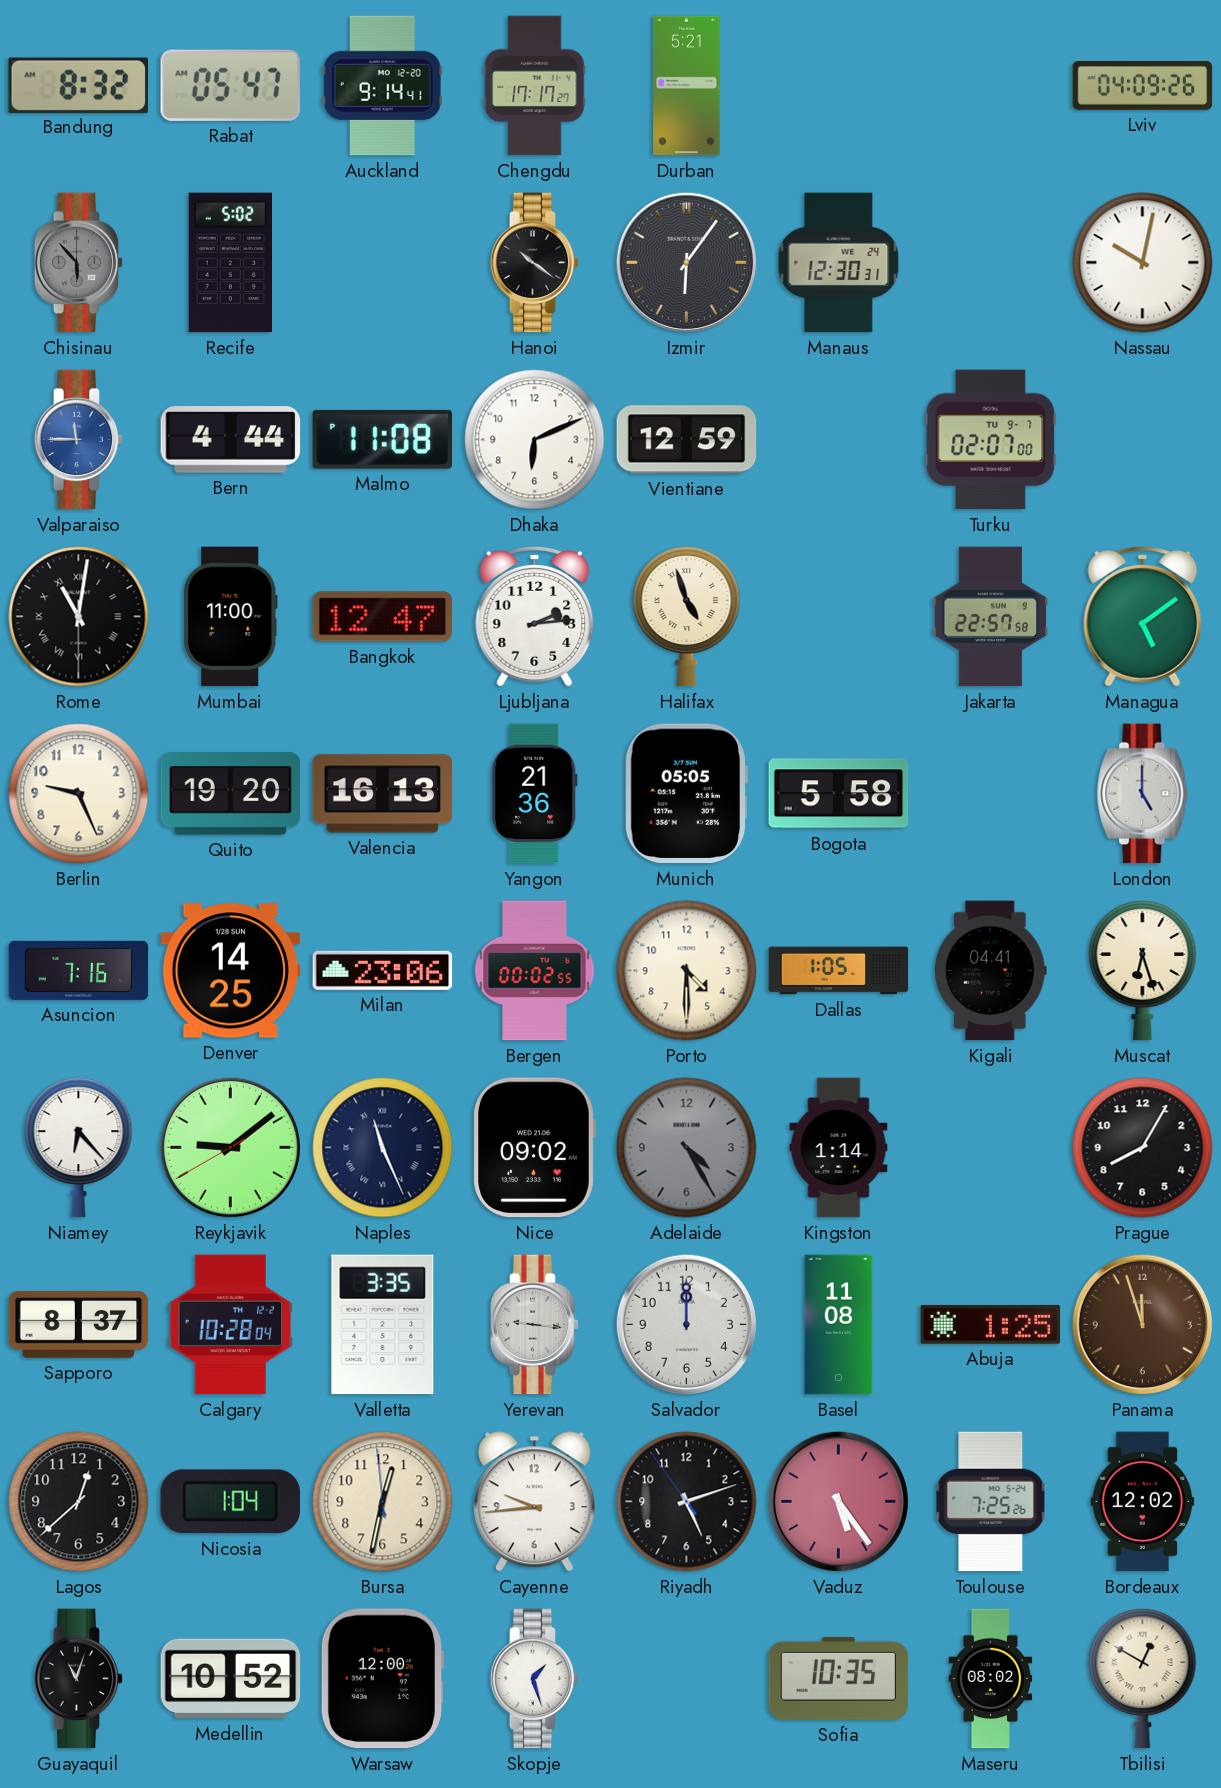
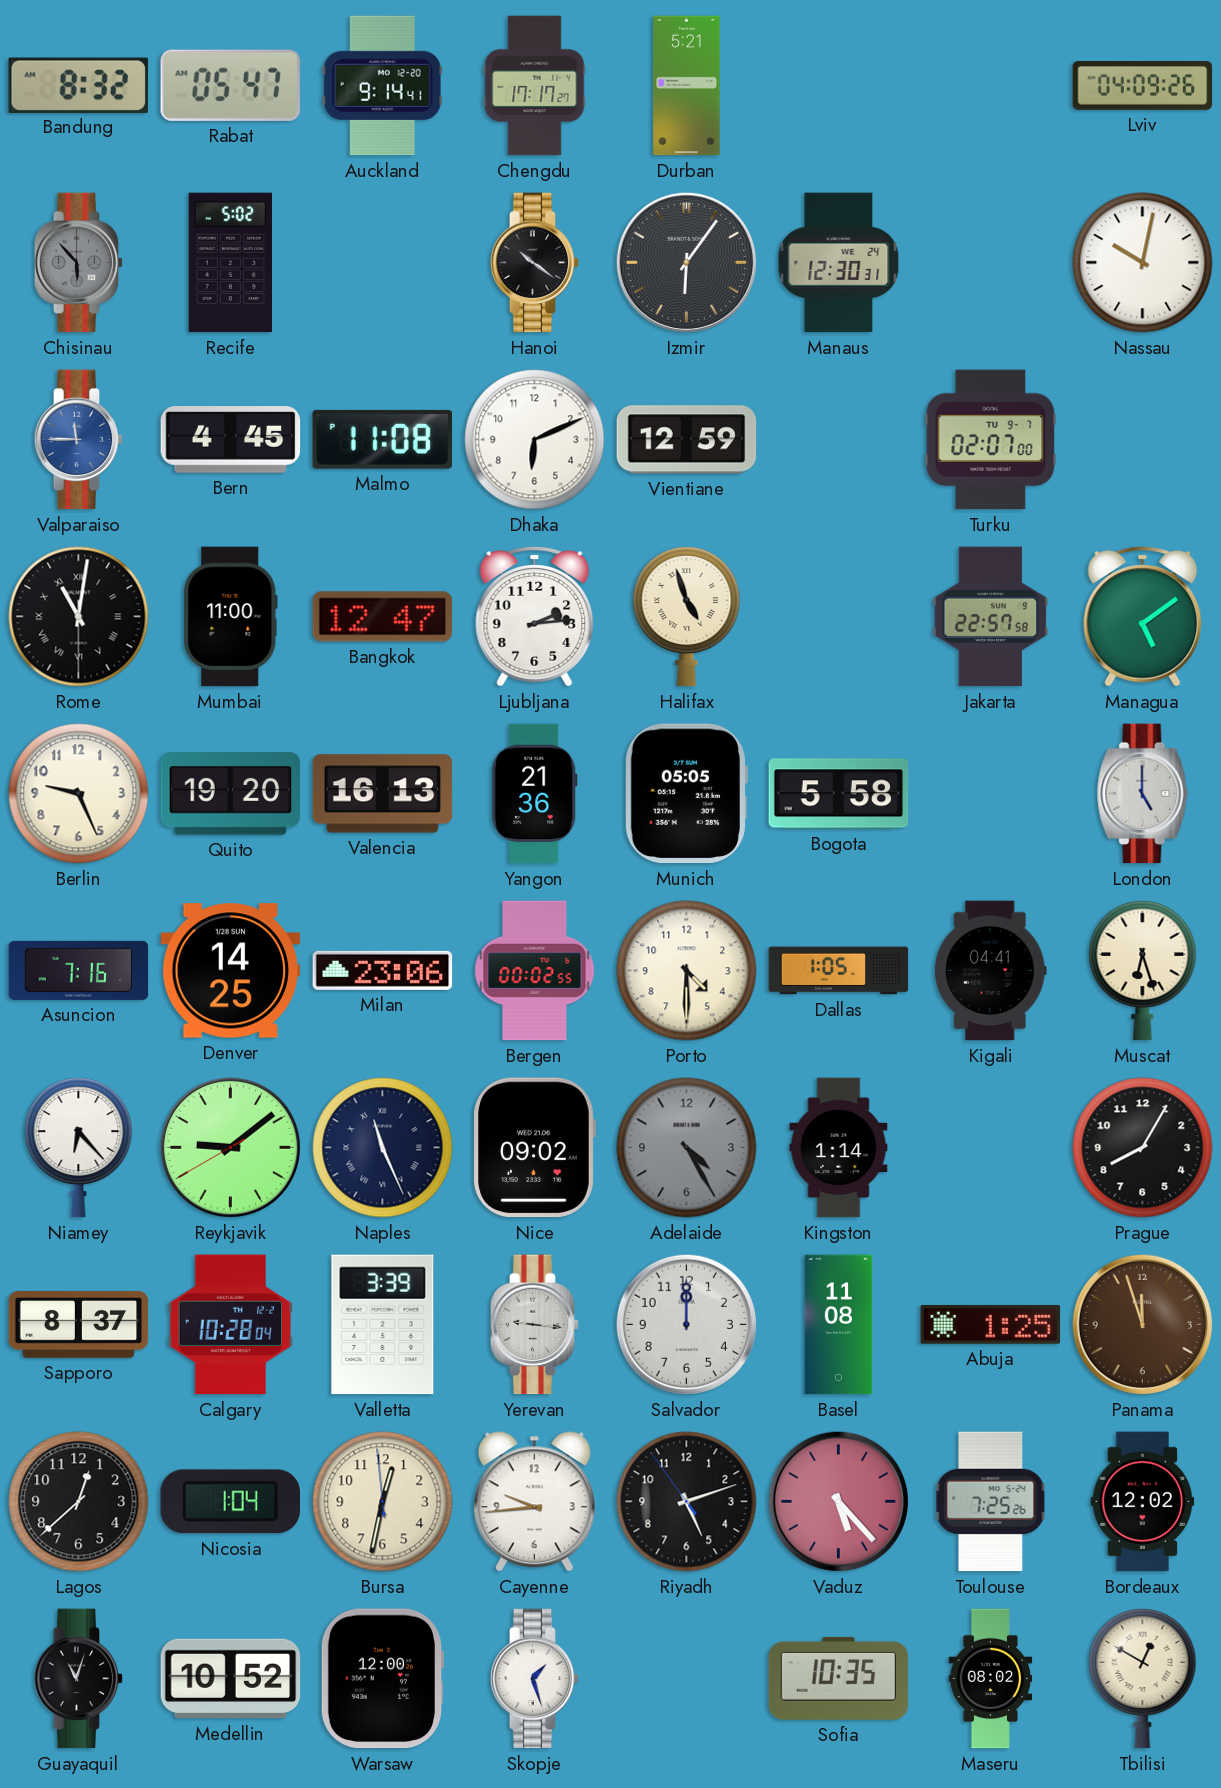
Bern: 4:44 -> 4:45
Valletta: 3:35 -> 3:39
Vaduz: 5:24 -> 5:23
